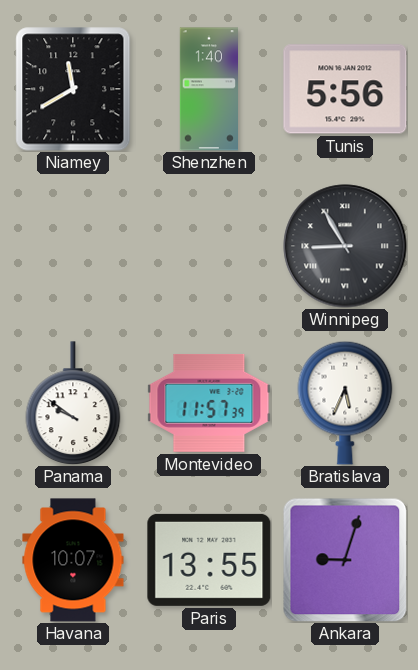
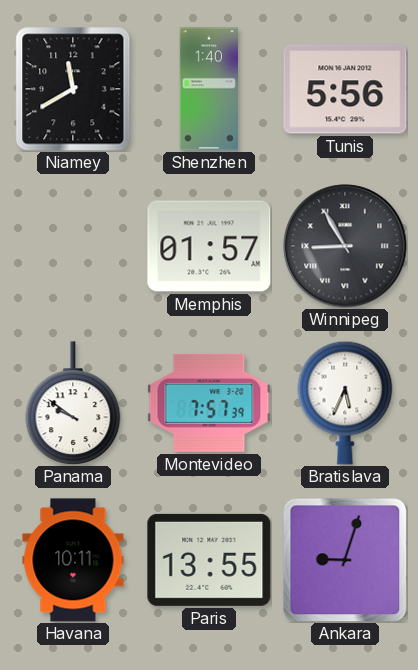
Memphis: none -> 01:57
Montevideo: 11:57 -> 7:57
Havana: 10:07 -> 10:11
